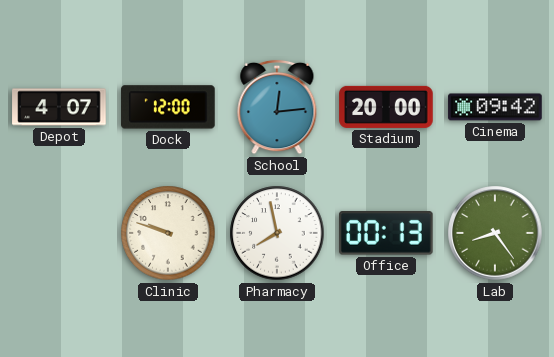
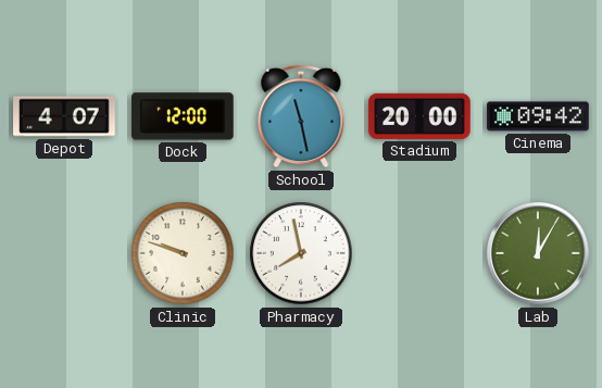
School: 12:14 -> 11:28
Office: 00:13 -> none
Lab: 8:24 -> 12:05
